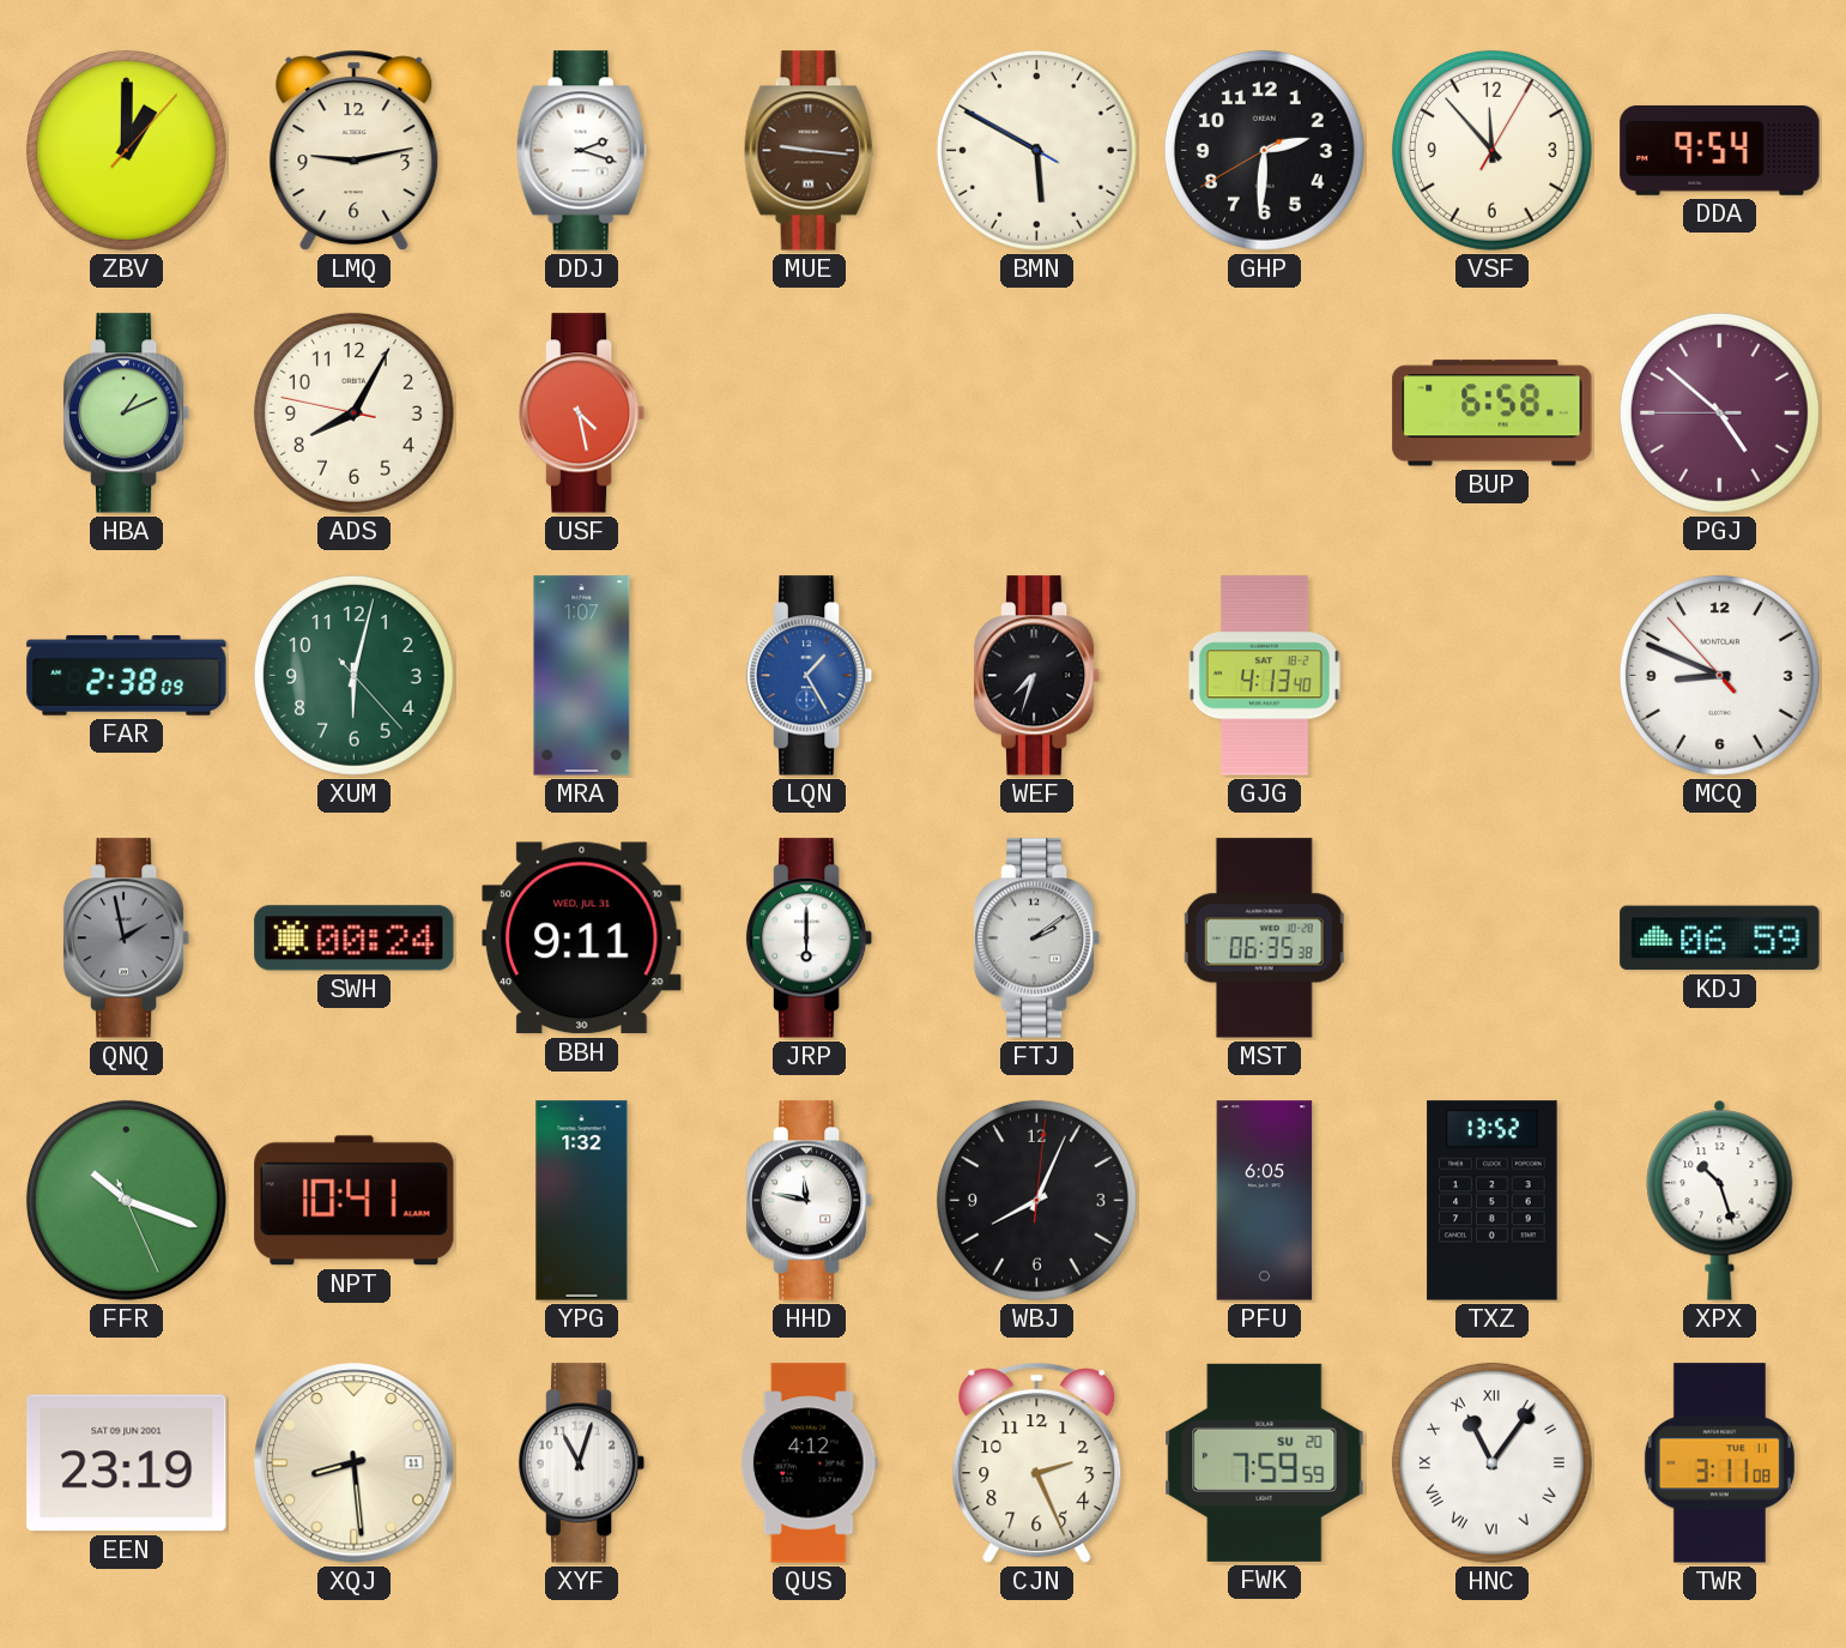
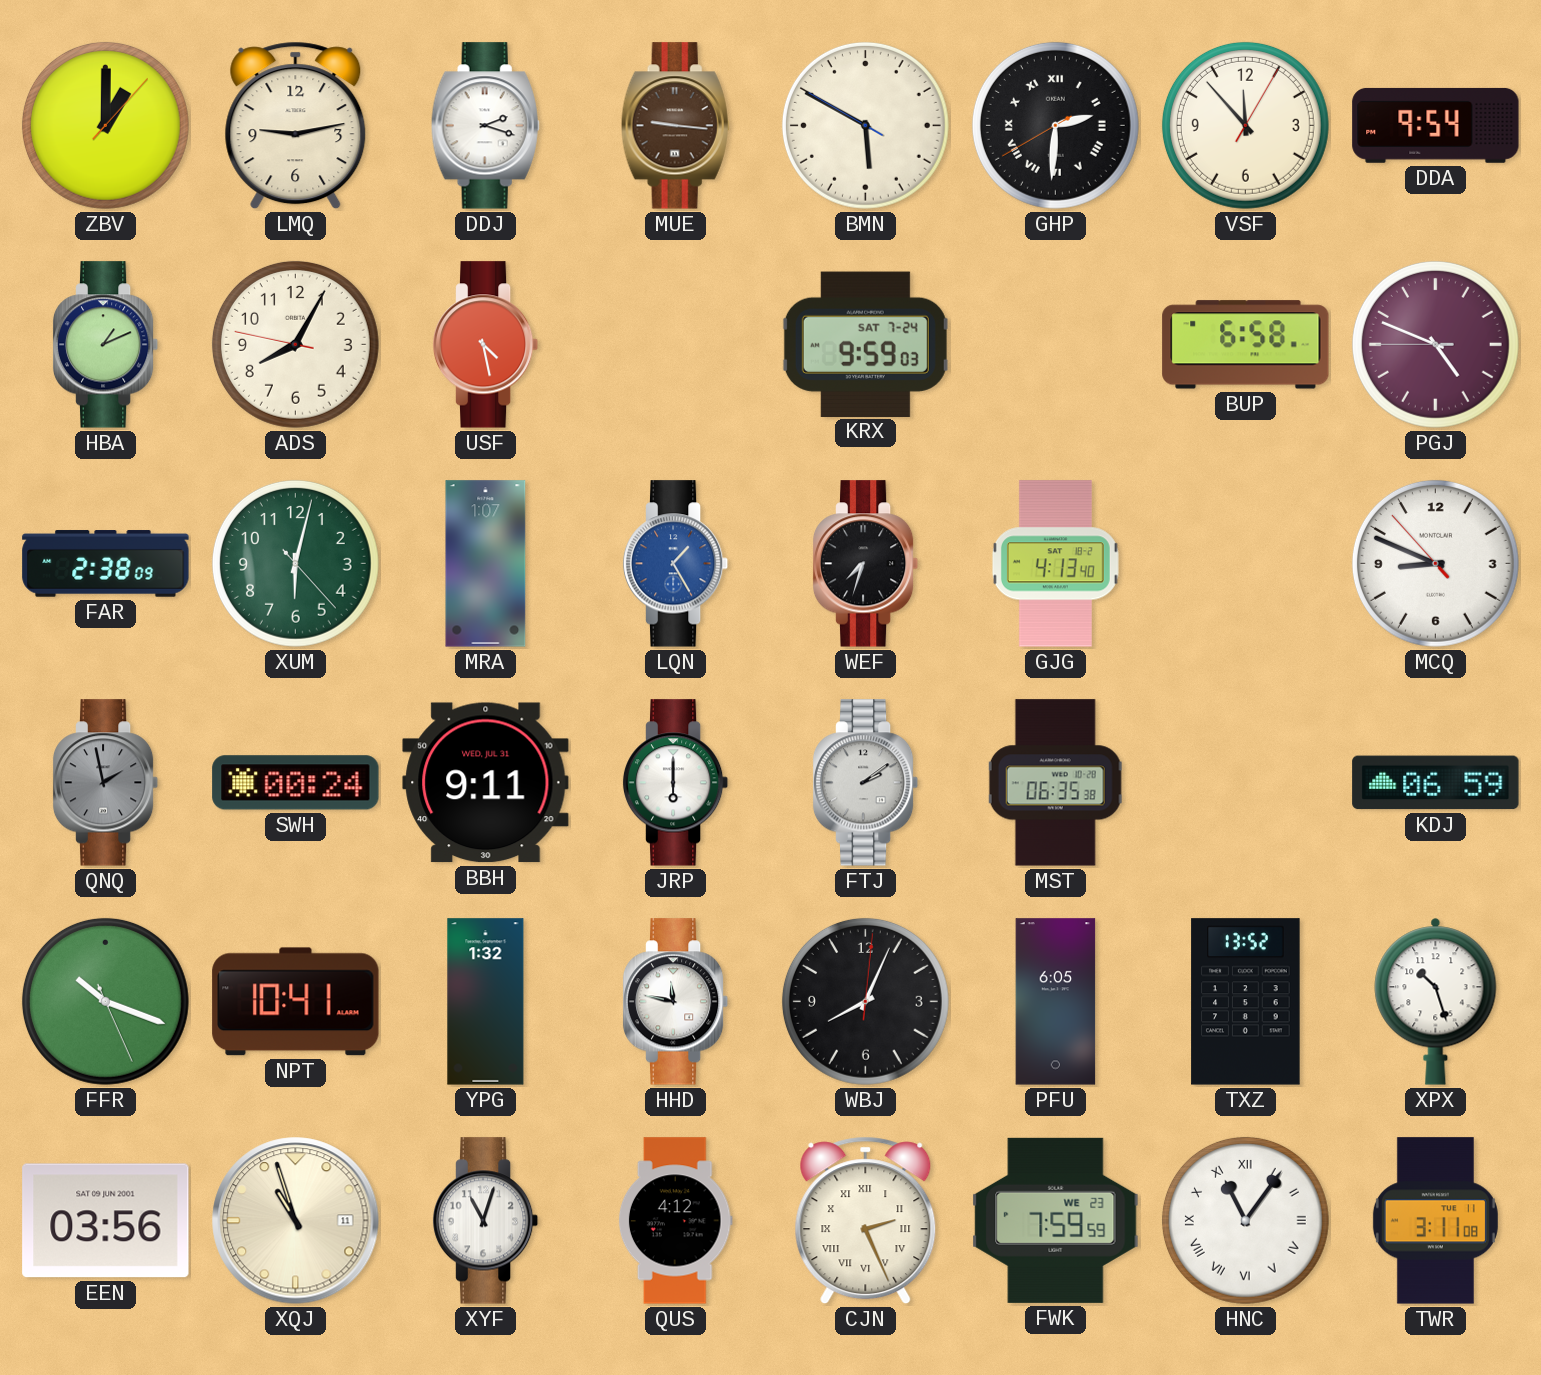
GHP numerals: Arabic -> Roman
KRX: none -> 9:59
PGJ: 4:51 -> 4:48
EEN: 23:19 -> 03:56
XQJ: 8:29 -> 10:57
CJN numerals: Arabic -> Roman
FWK date: SU 20 -> WE 23
